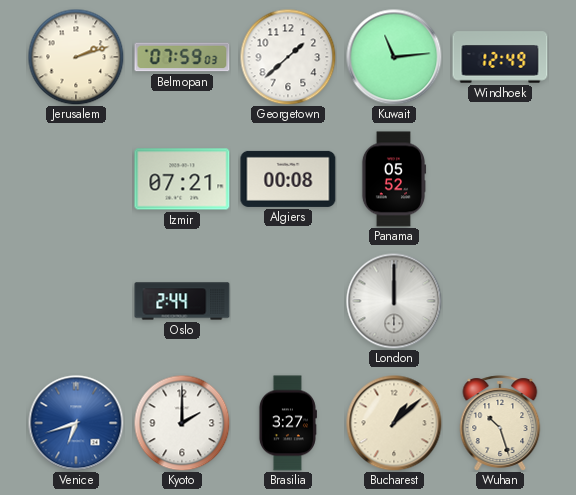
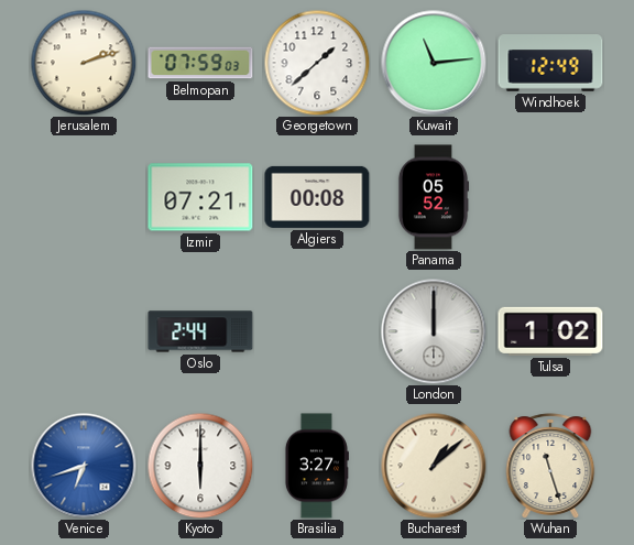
Tulsa: none -> 1:02
Kyoto: 2:00 -> 6:00
Wuhan: 10:27 -> 11:27
